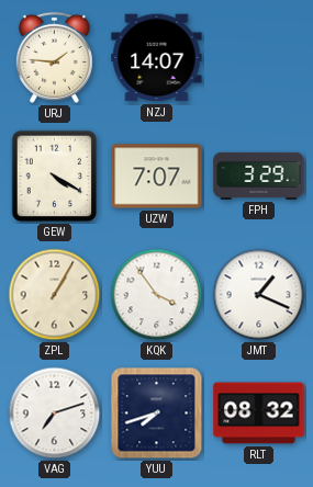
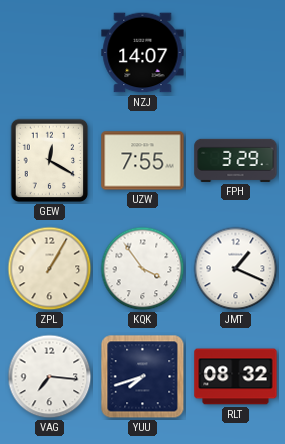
URJ: 1:46 -> none
GEW: 4:20 -> 12:20
UZW: 7:07 -> 7:55
VAG: 7:12 -> 7:16
